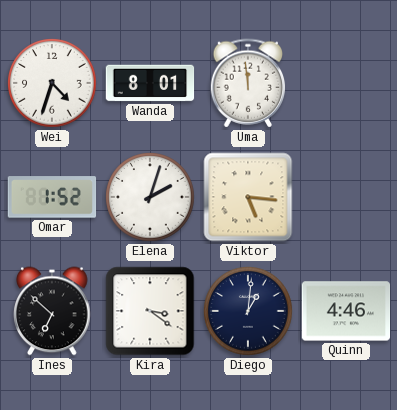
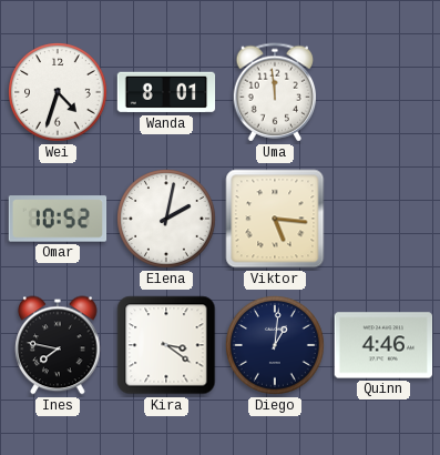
Omar: 1:52 -> 10:52
Elena: 2:03 -> 2:02
Ines: 6:52 -> 7:47
